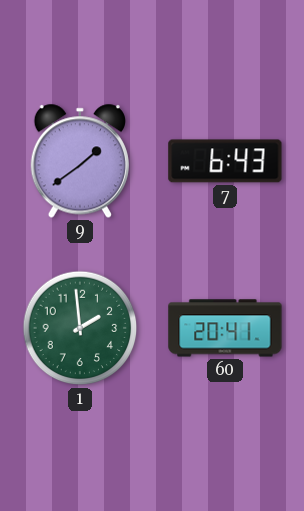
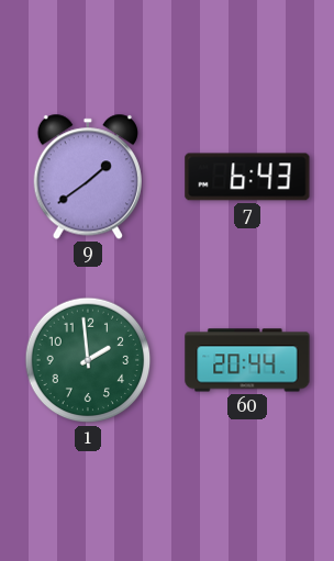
60: 20:41 -> 20:44
